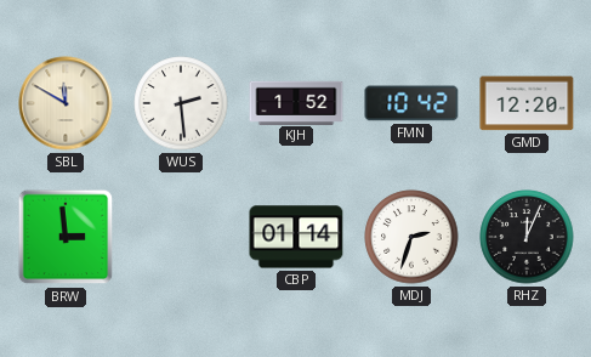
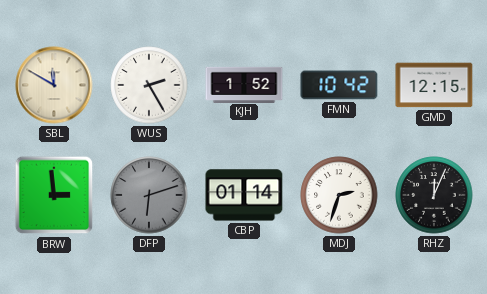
WUS: 2:29 -> 2:25
GMD: 12:20 -> 12:15
DFP: none -> 6:12
